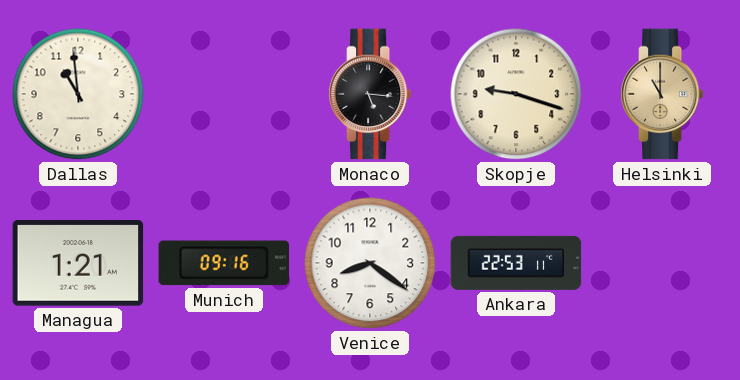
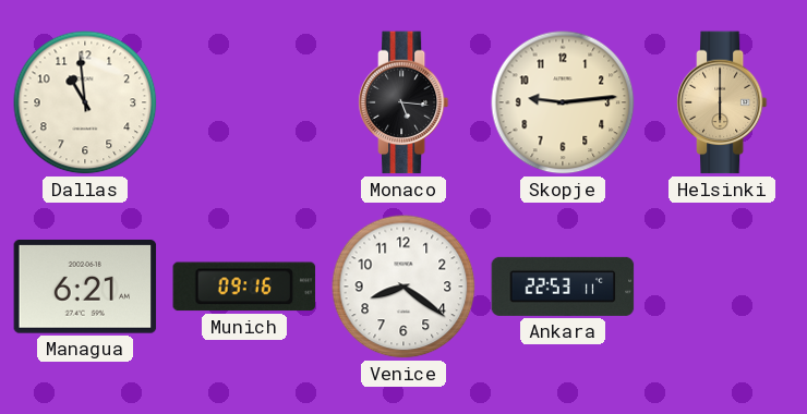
Skopje: 9:18 -> 9:14
Helsinki: 11:00 -> 6:00
Managua: 1:21 -> 6:21
